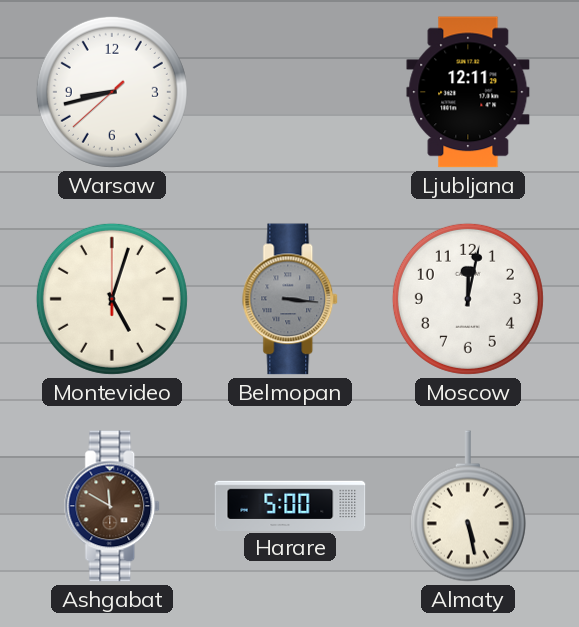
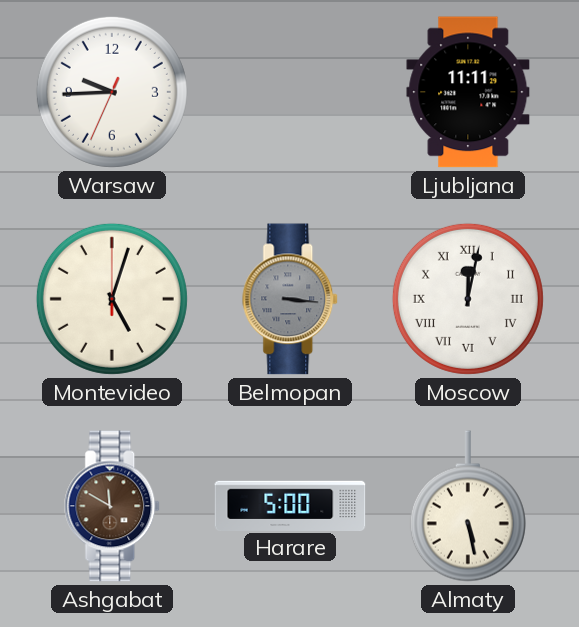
Warsaw: 8:42 -> 9:44
Ljubljana: 12:11 -> 11:11
Moscow numerals: Arabic -> Roman
